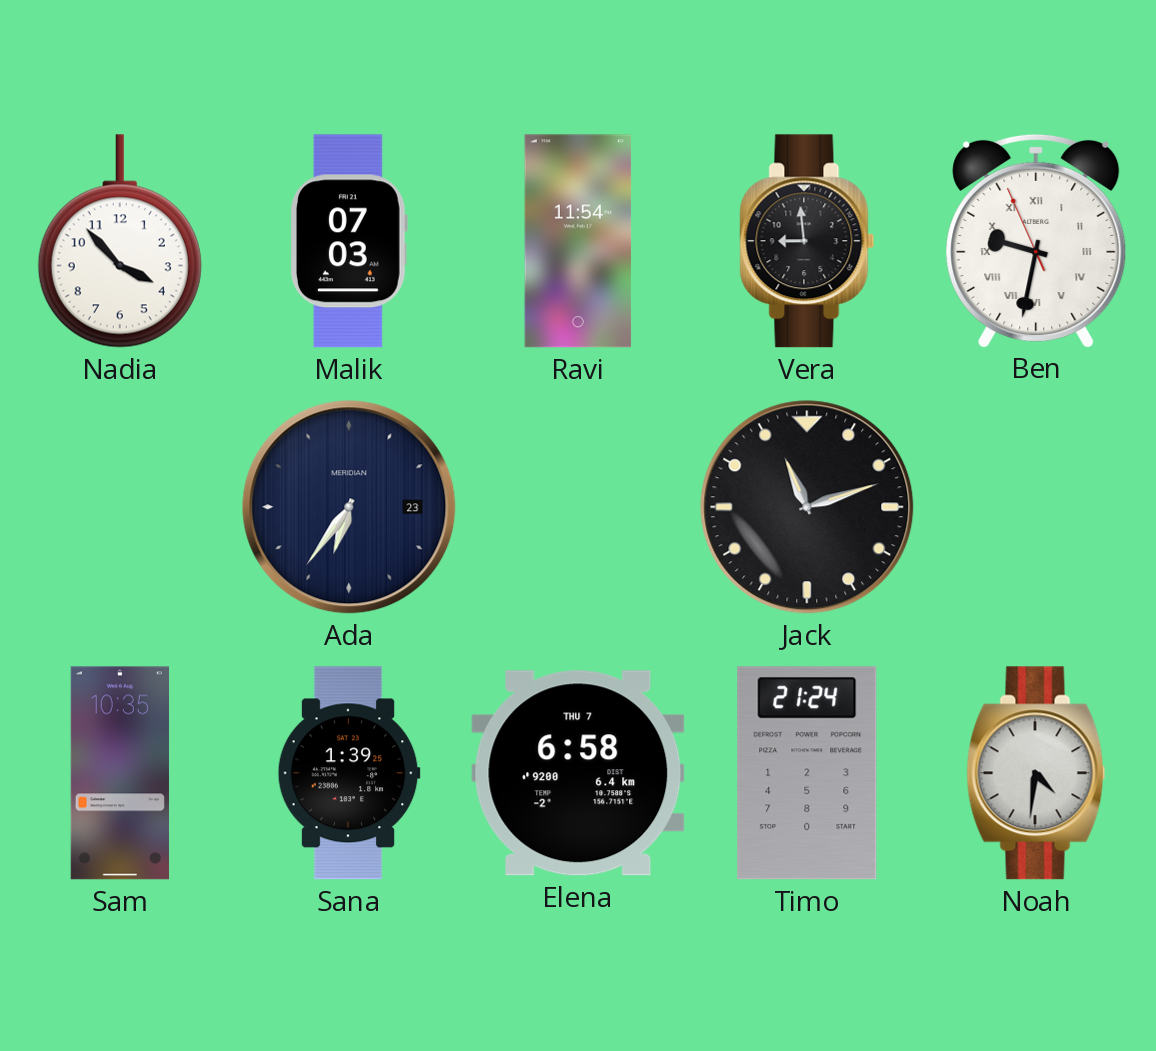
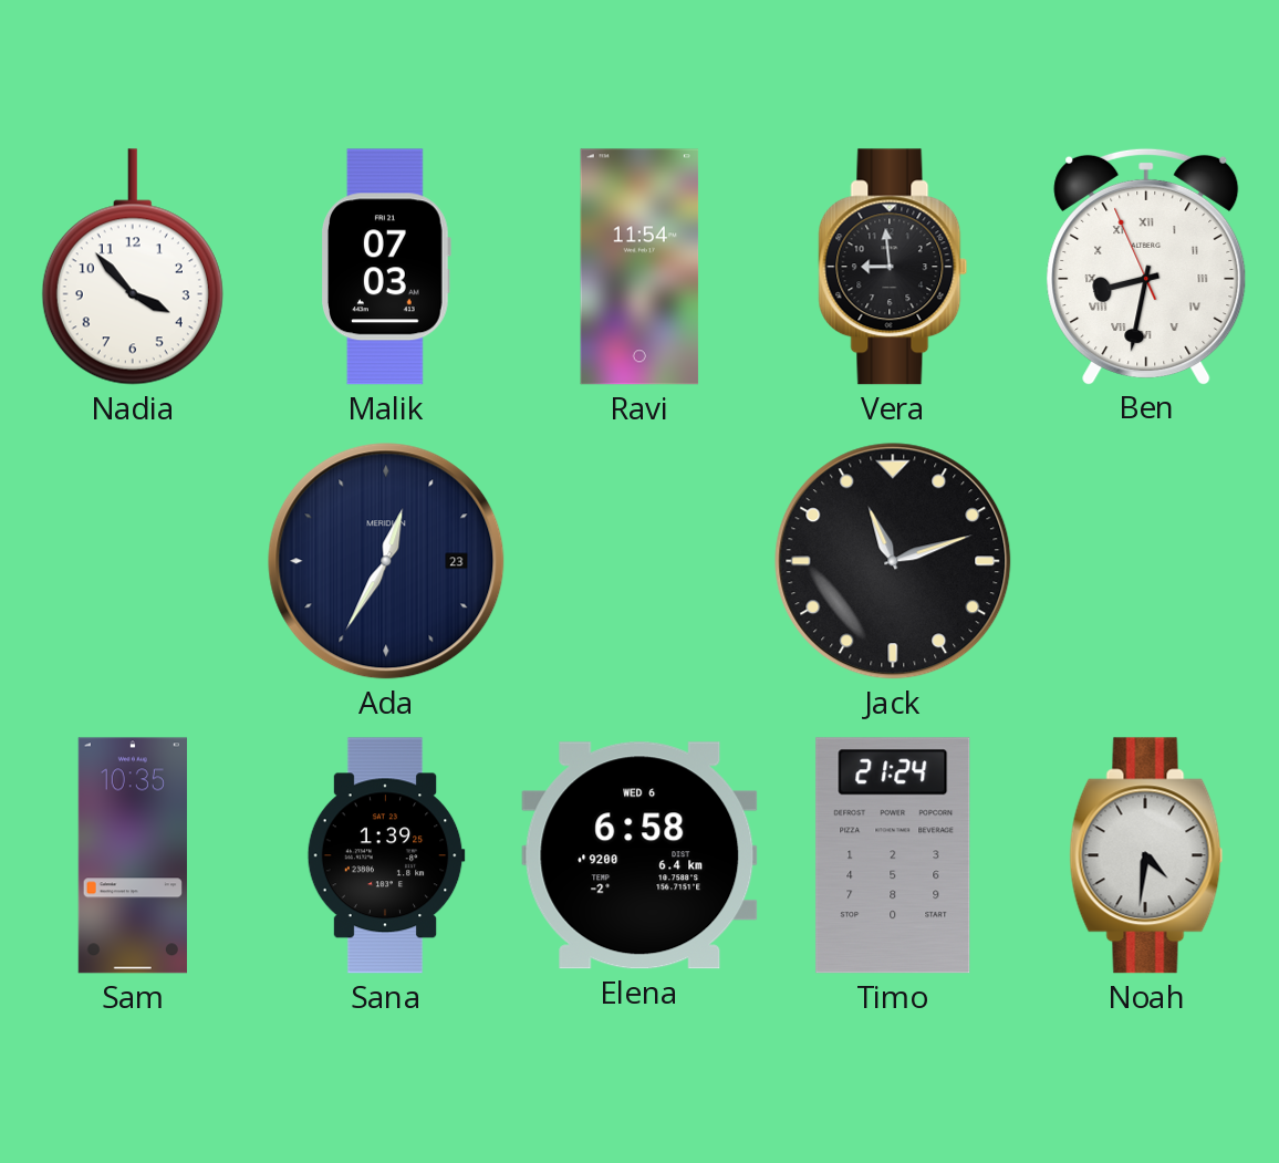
Ben: 9:31 -> 8:31
Ada: 6:36 -> 12:35
Elena date: THU 7 -> WED 6
